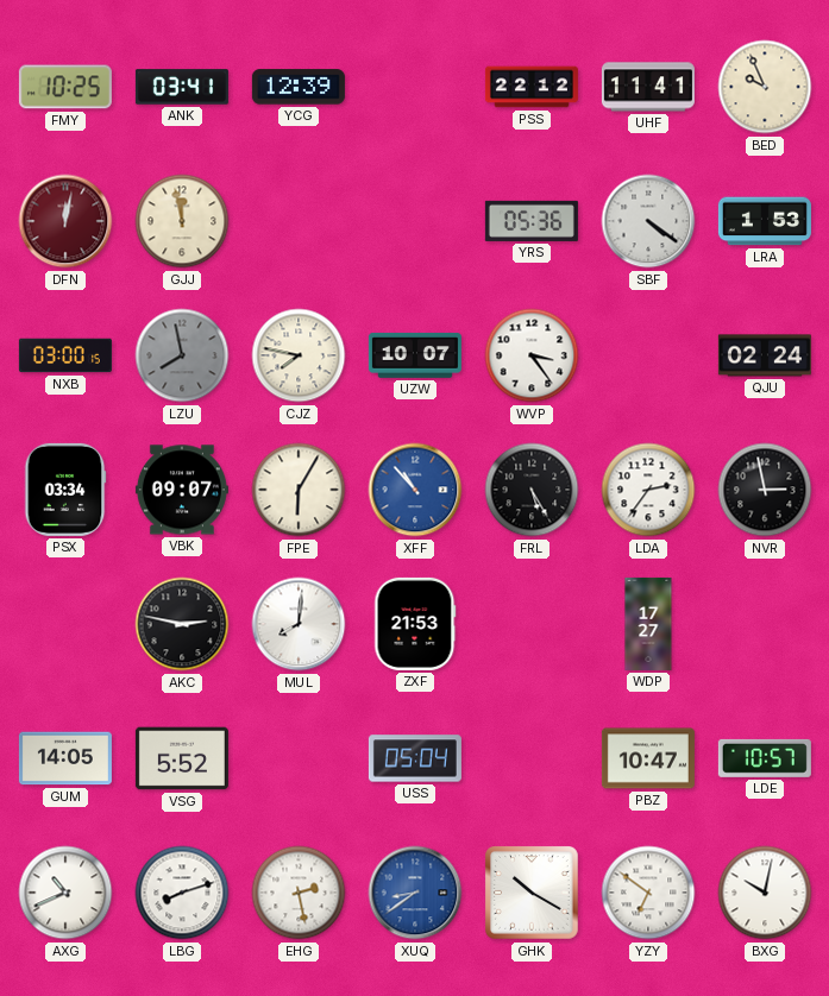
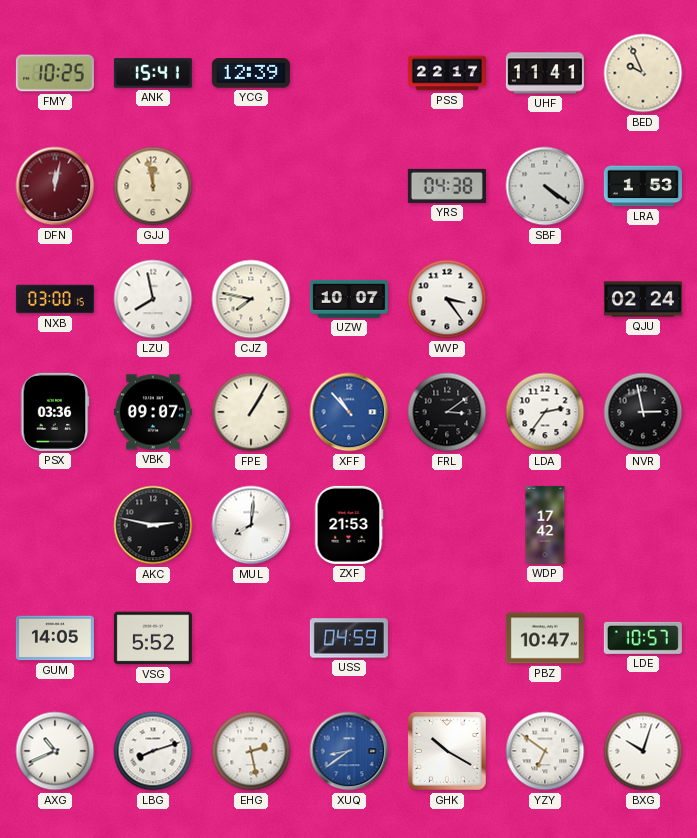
ANK: 03:41 -> 15:41
PSS: 22:12 -> 22:17
YRS: 05:36 -> 04:38
LZU dial: grey -> white
PSX: 03:34 -> 03:36
FPE: 6:05 -> 1:05
FRL: 5:25 -> 3:09
WDP: 17:27 -> 17:42
USS: 05:04 -> 04:59
BXG: 10:02 -> 10:03
